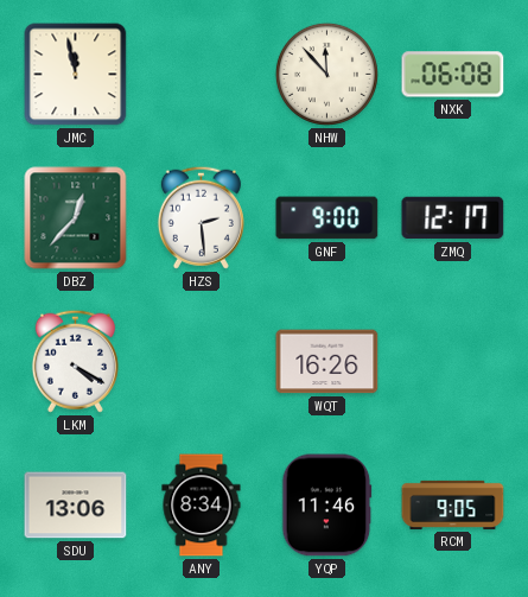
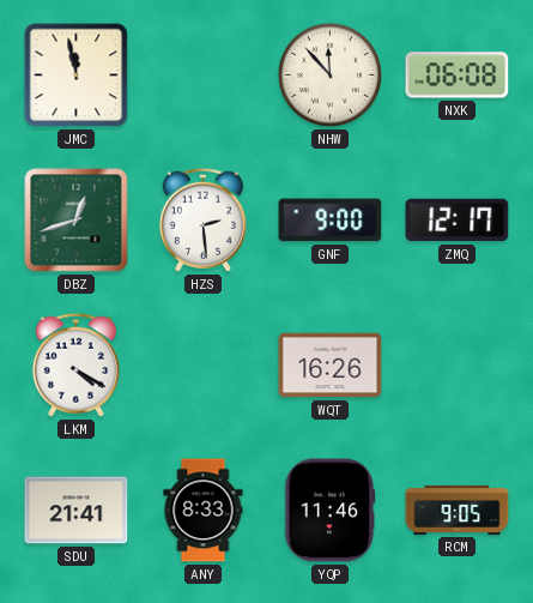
DBZ: 12:37 -> 12:42
SDU: 13:06 -> 21:41
ANY: 8:34 -> 8:33
